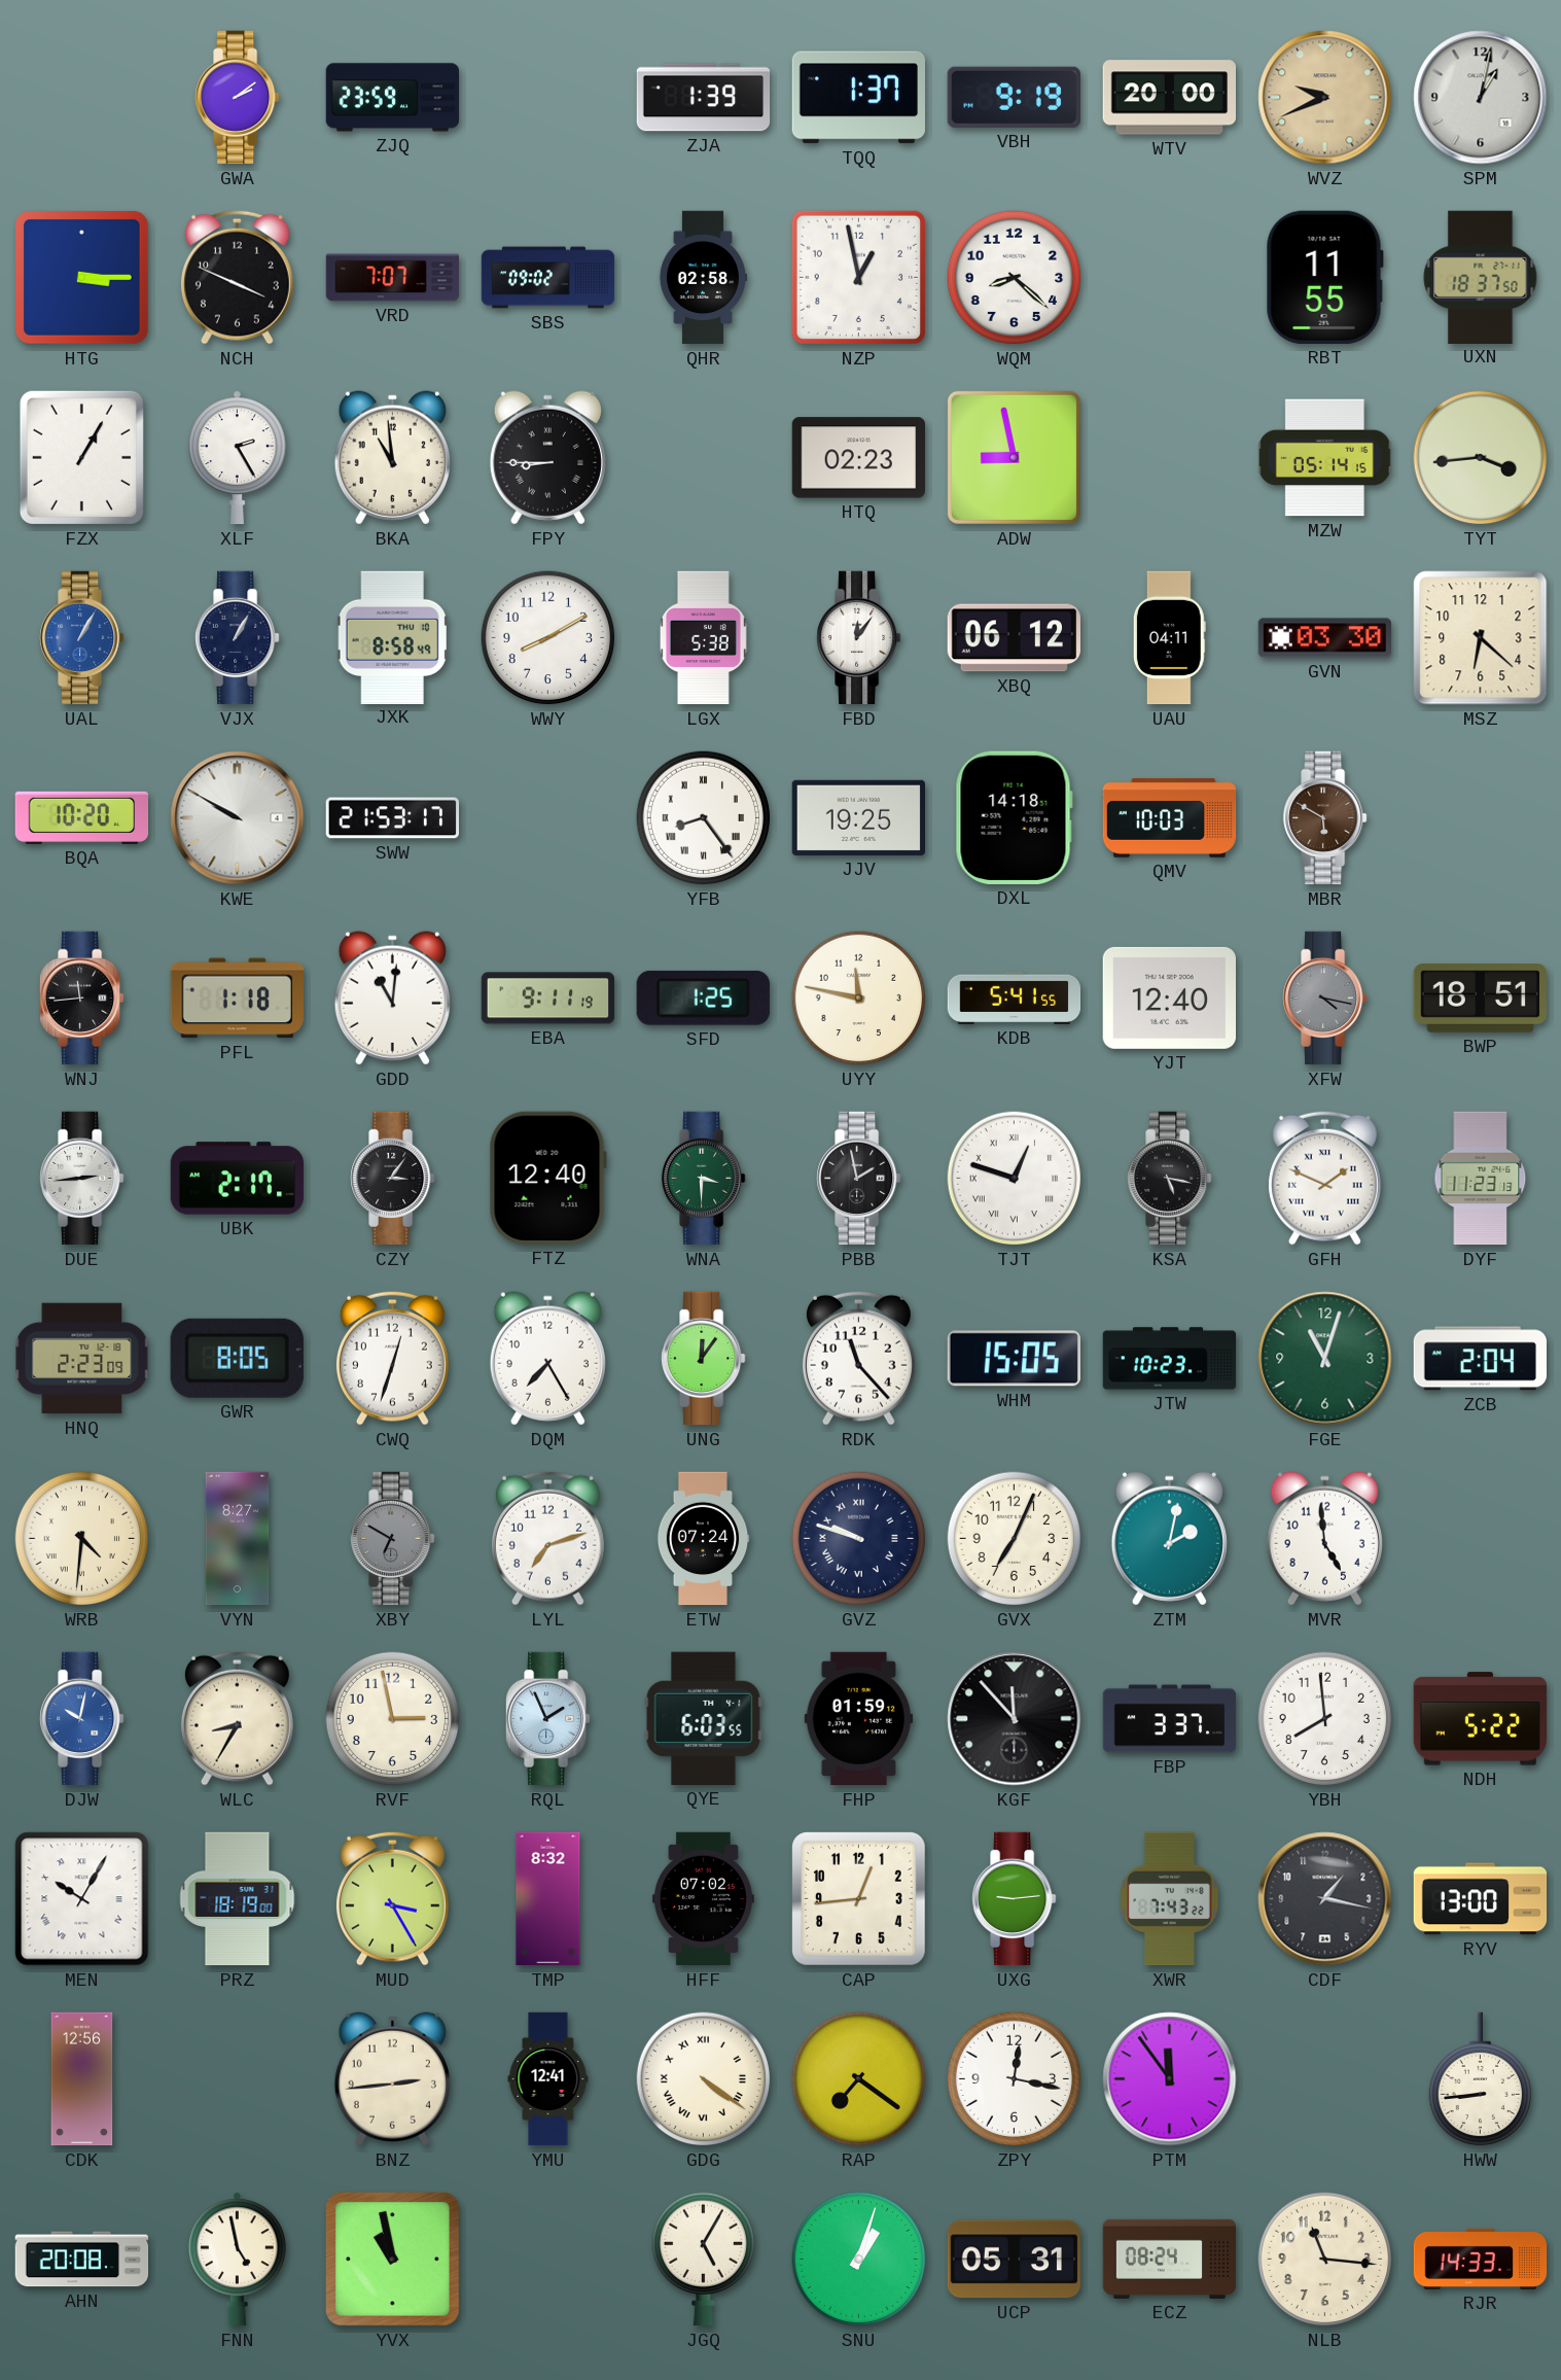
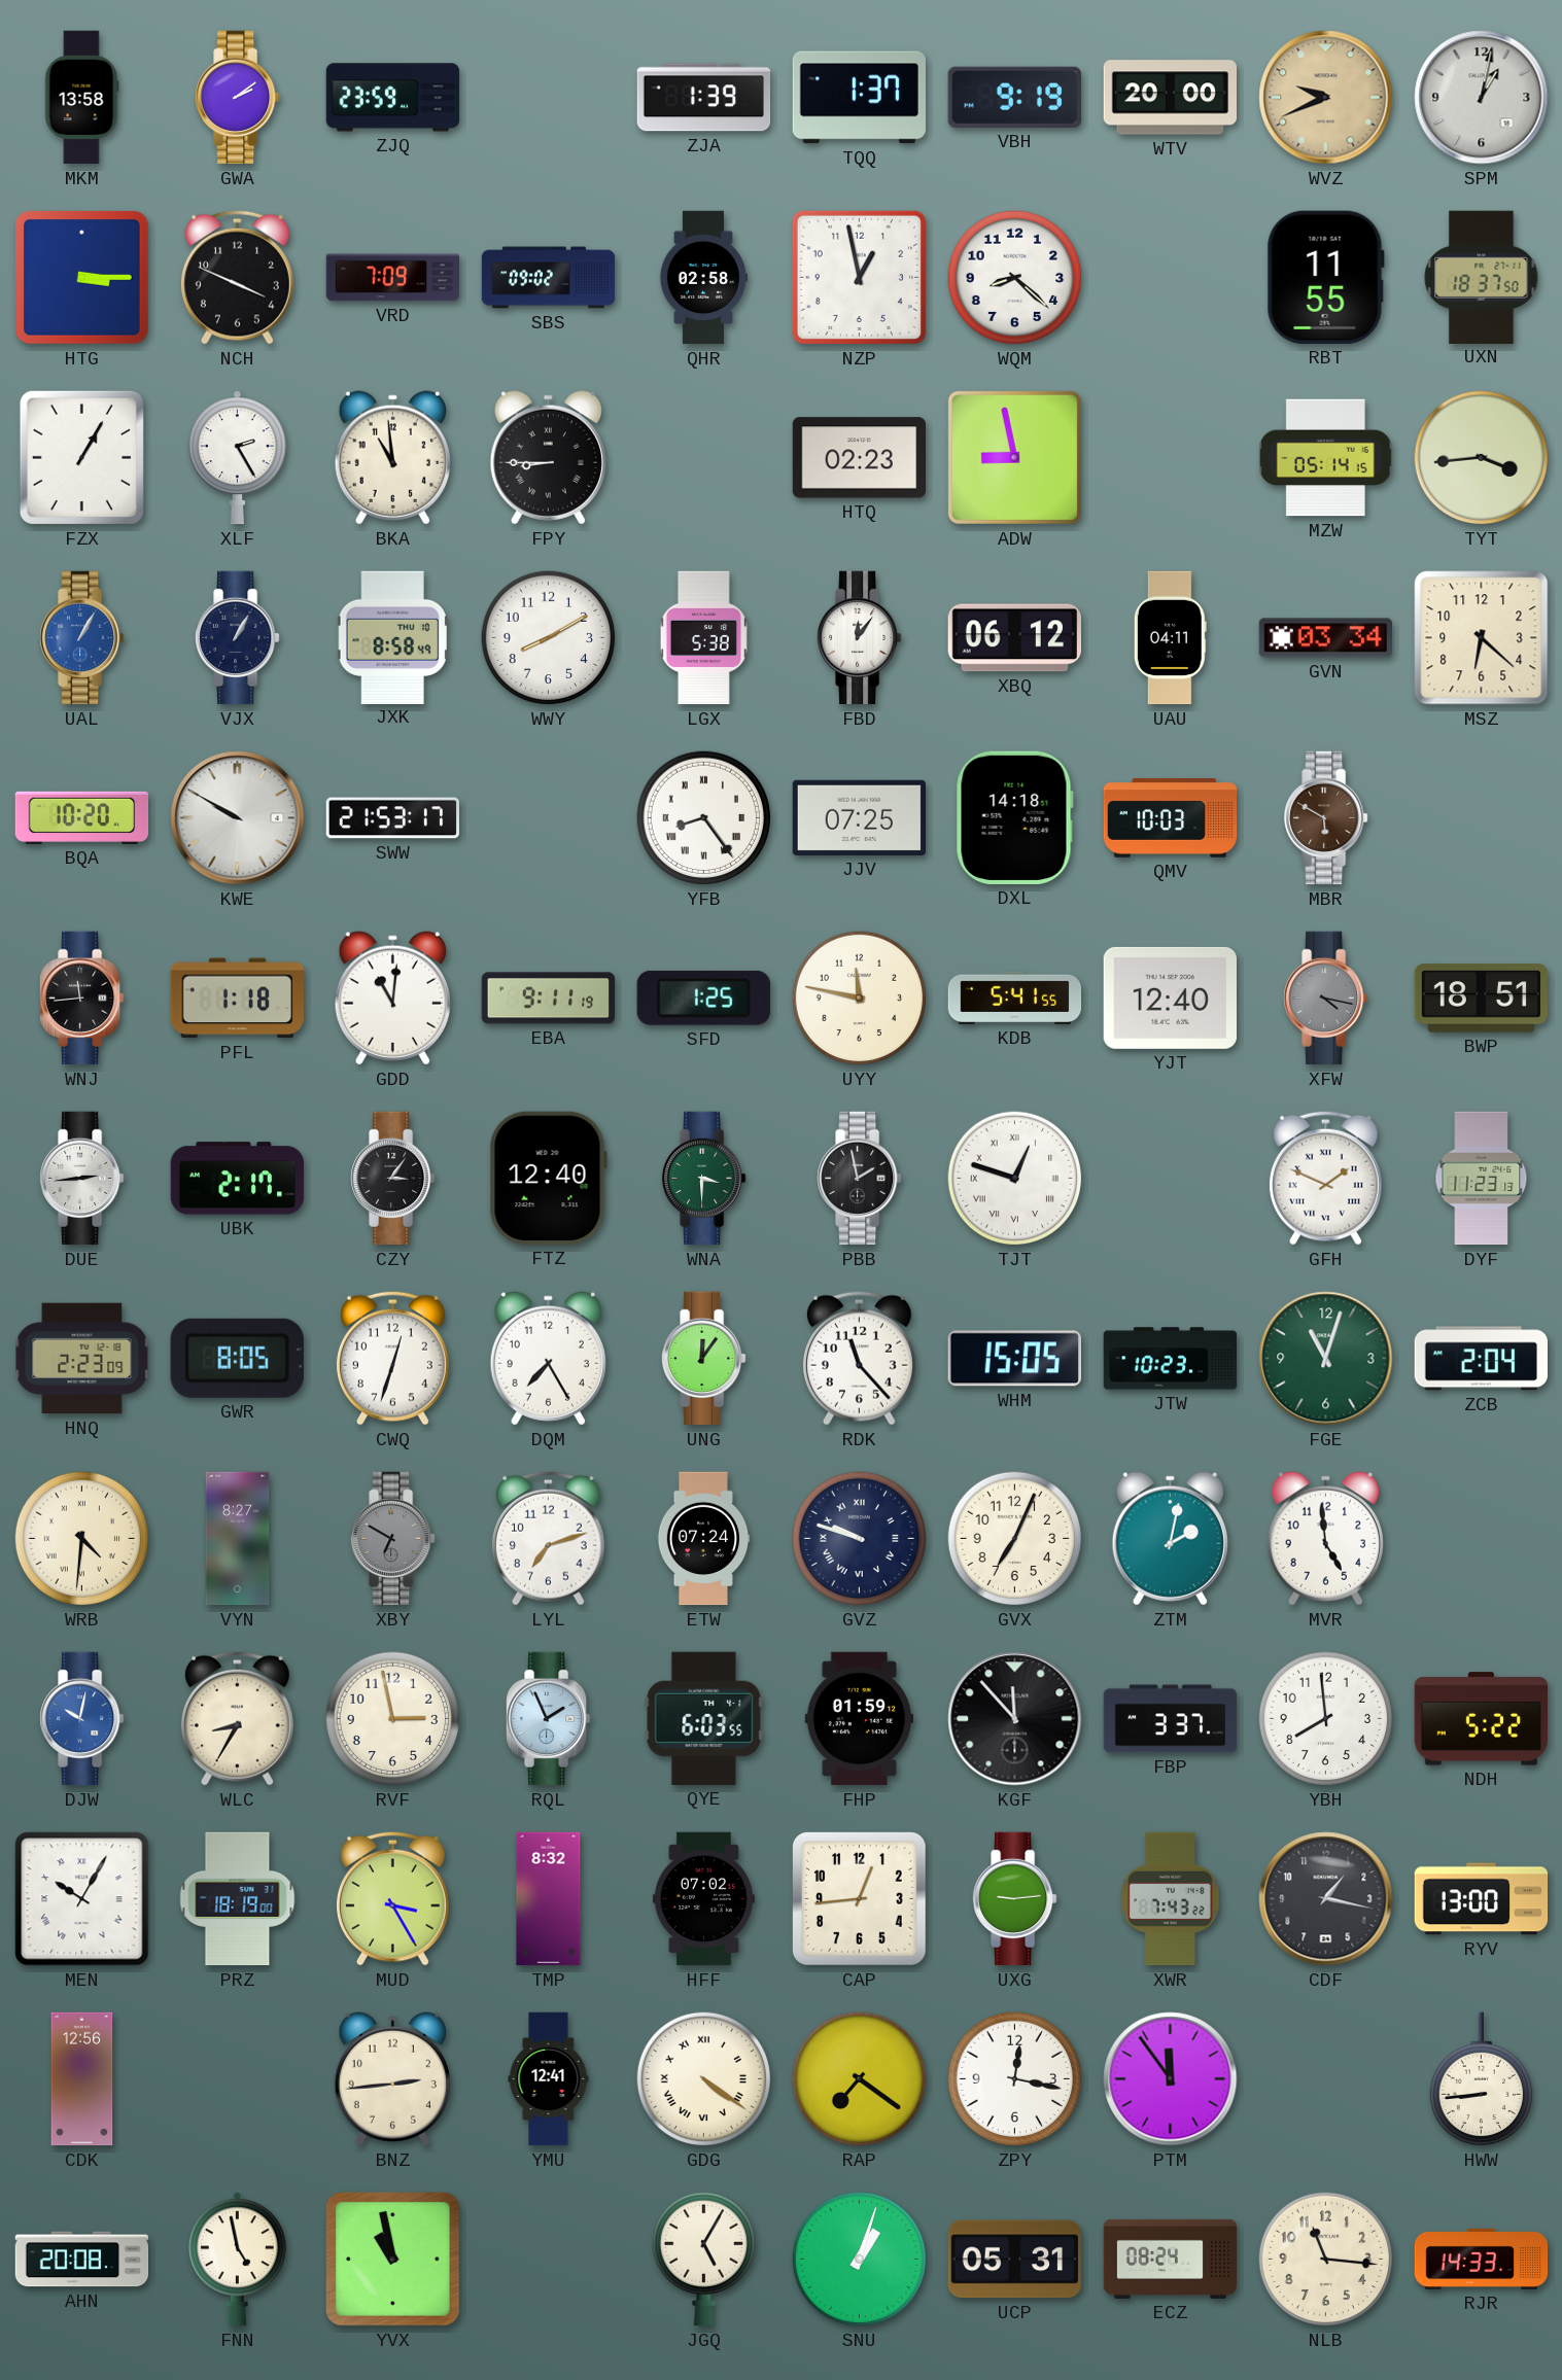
MKM: none -> 13:58
VRD: 7:07 -> 7:09
GVN: 03:30 -> 03:34
JJV: 19:25 -> 07:25
KSA: 5:17 -> none
